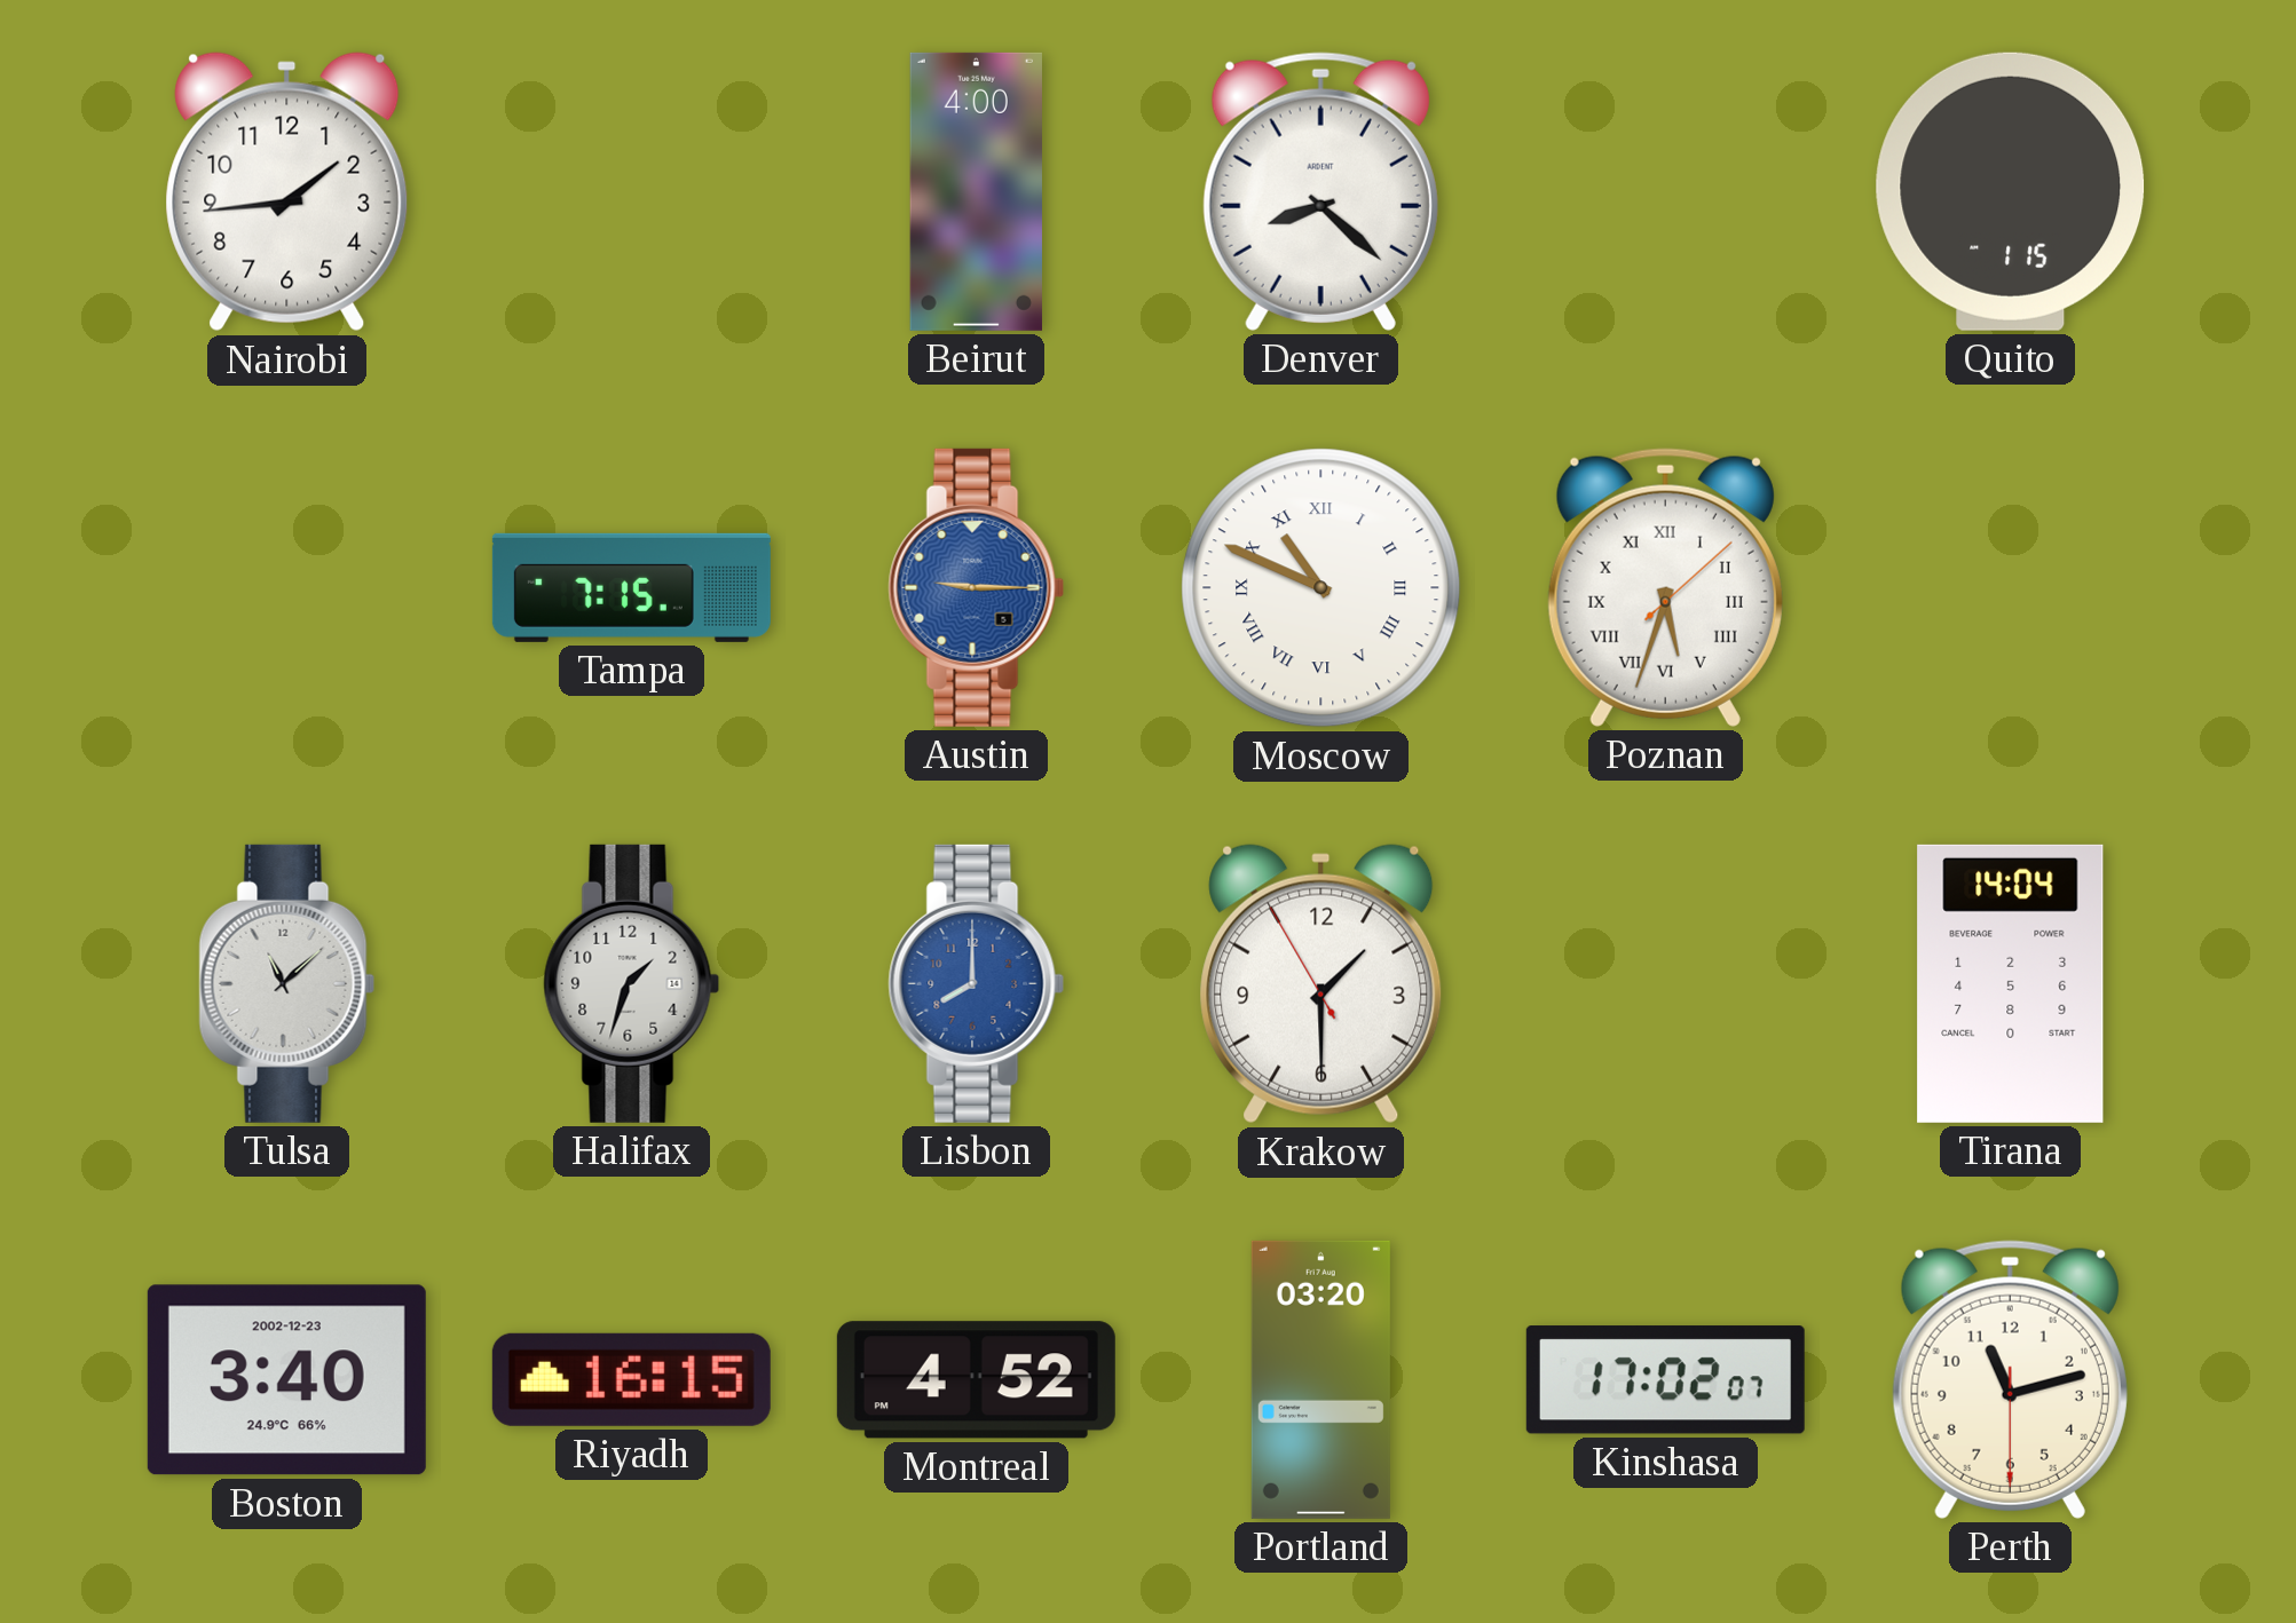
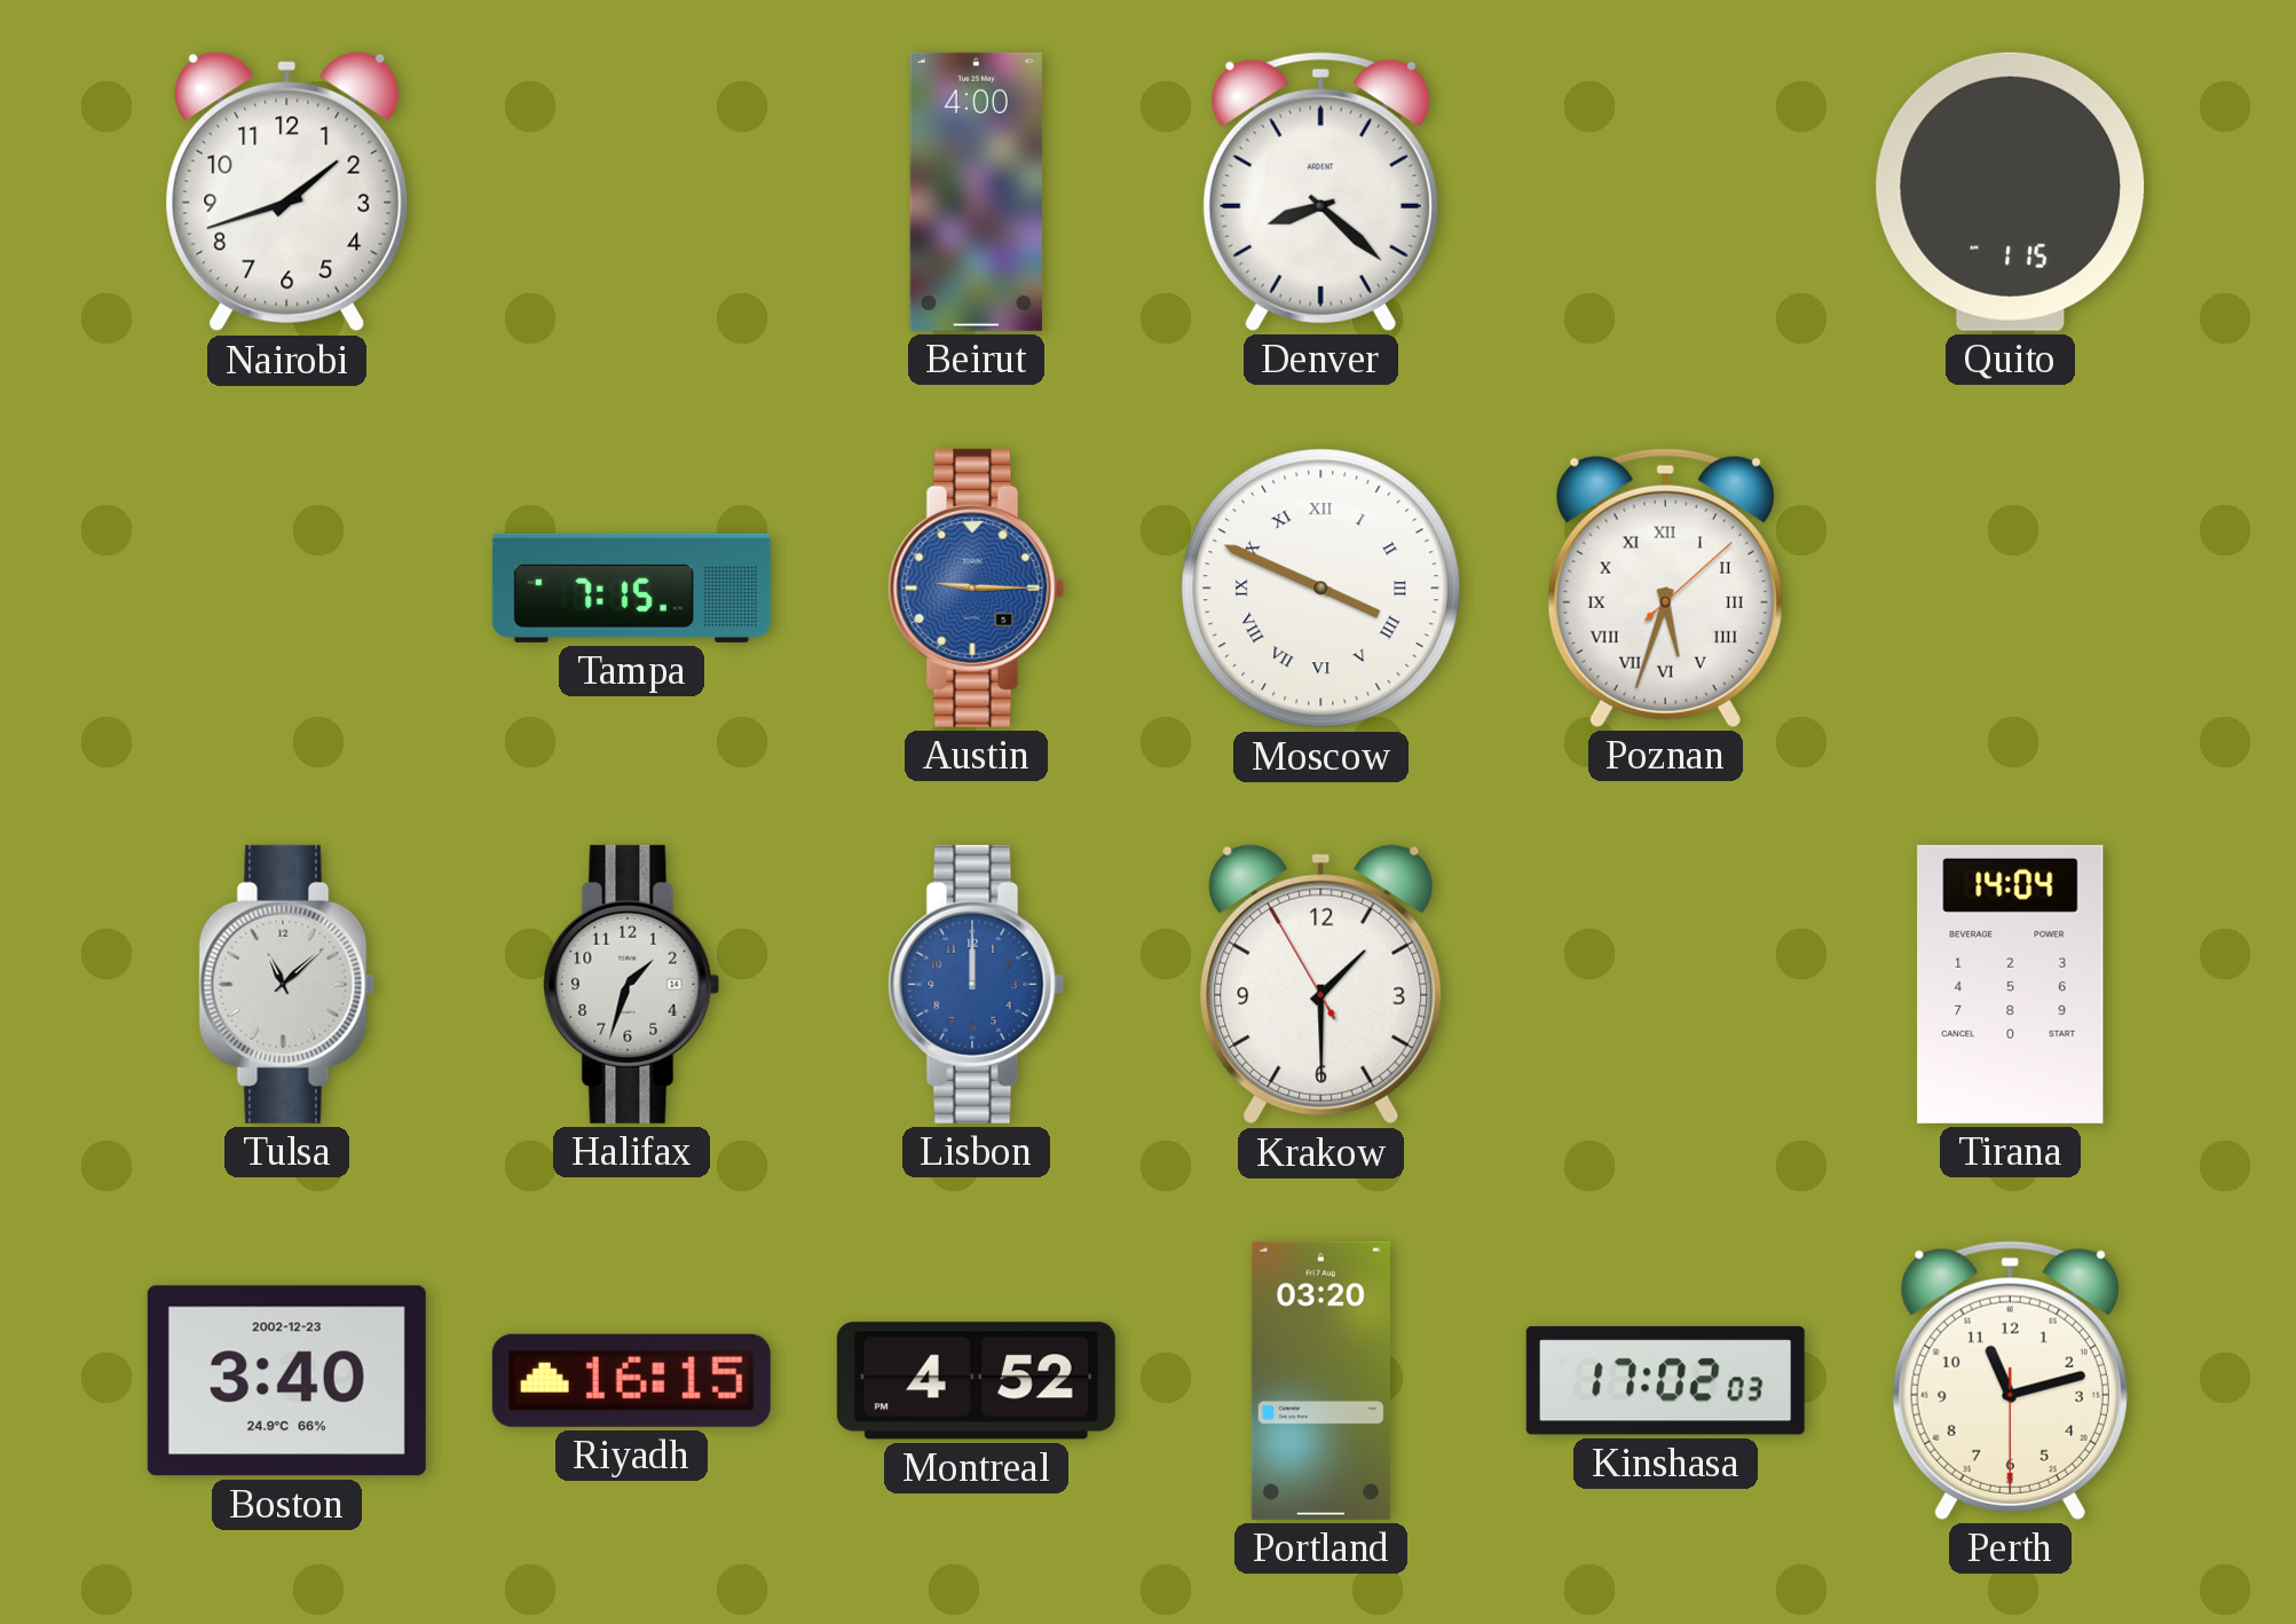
Nairobi: 1:44 -> 1:42
Moscow: 10:49 -> 3:49
Lisbon: 8:00 -> 12:00
Kinshasa: 17:02:07 -> 17:02:03
